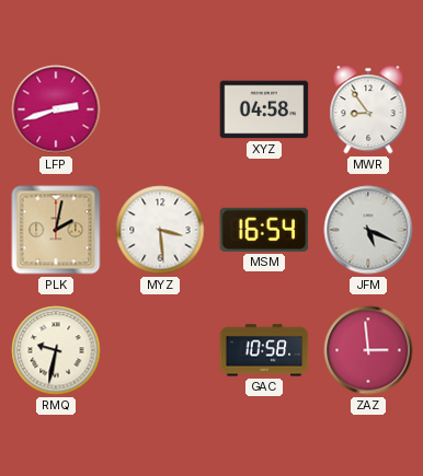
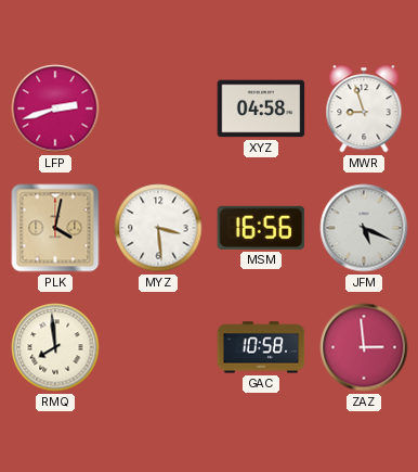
MWR: 8:54 -> 8:57
PLK: 2:02 -> 4:02
MSM: 16:54 -> 16:56
RMQ: 9:32 -> 7:59
